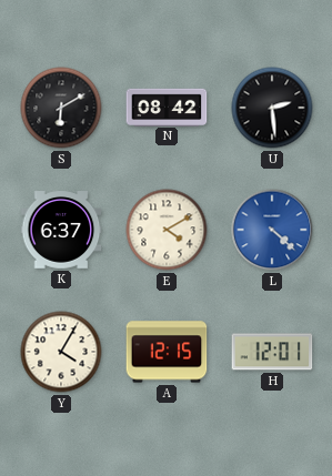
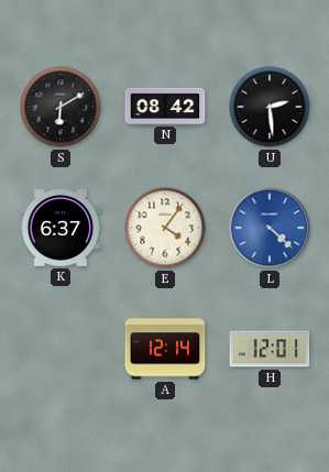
E: 4:10 -> 4:06
Y: 4:05 -> none
A: 12:15 -> 12:14
